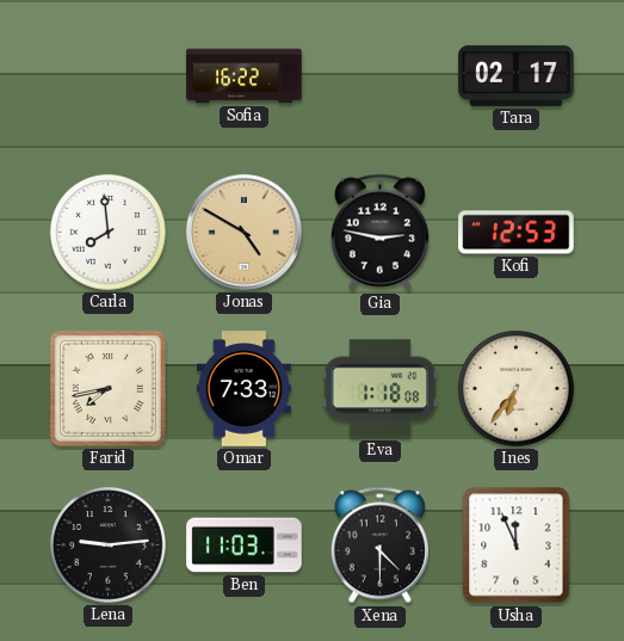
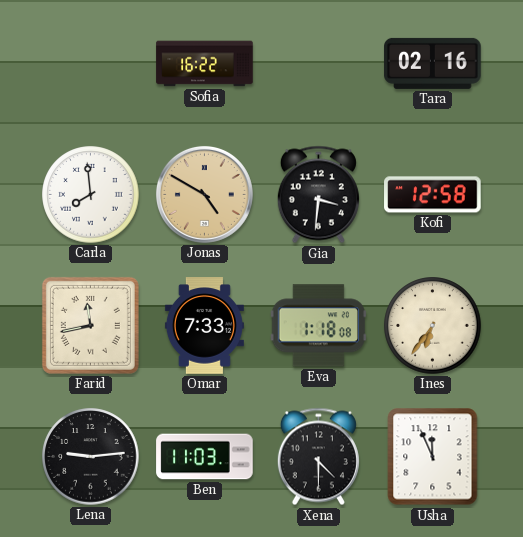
Tara: 02:17 -> 02:16
Gia: 2:47 -> 3:31
Kofi: 12:53 -> 12:58
Farid: 7:43 -> 11:43
